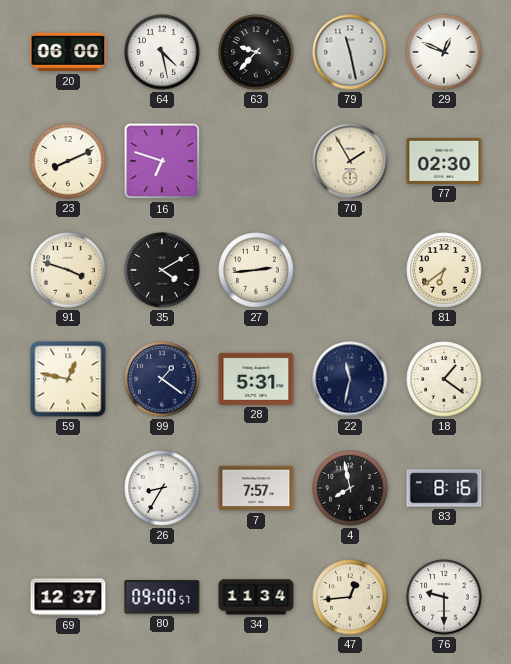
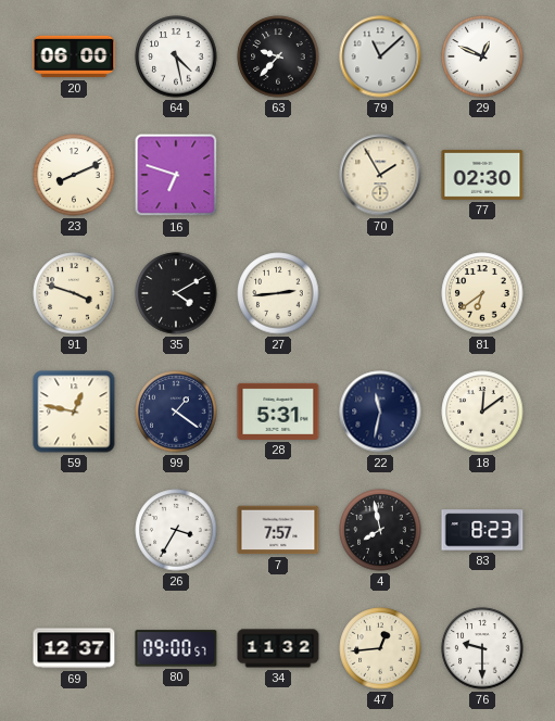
79: 11:28 -> 11:08
18: 1:21 -> 12:09
26: 8:35 -> 3:35
83: 8:16 -> 8:23
34: 11:34 -> 11:32
